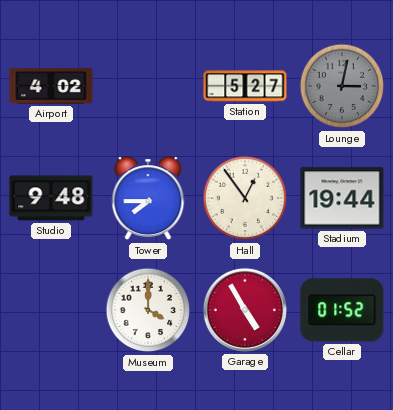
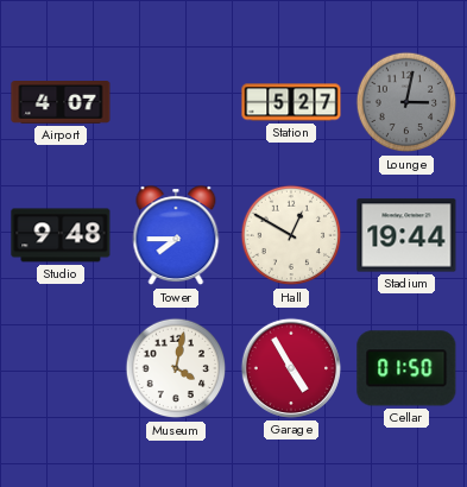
Airport: 4:02 -> 4:07
Hall: 12:54 -> 12:50
Museum: 4:00 -> 4:02
Cellar: 01:52 -> 01:50
